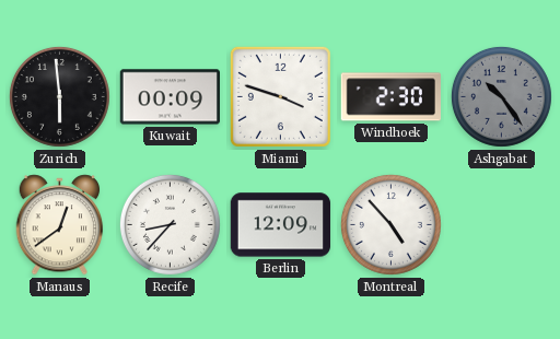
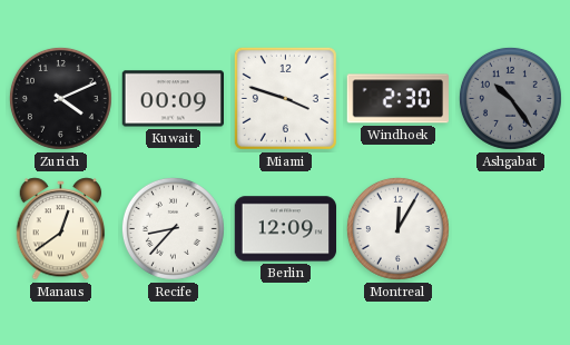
Zurich: 5:59 -> 4:11
Montreal: 4:53 -> 12:05
